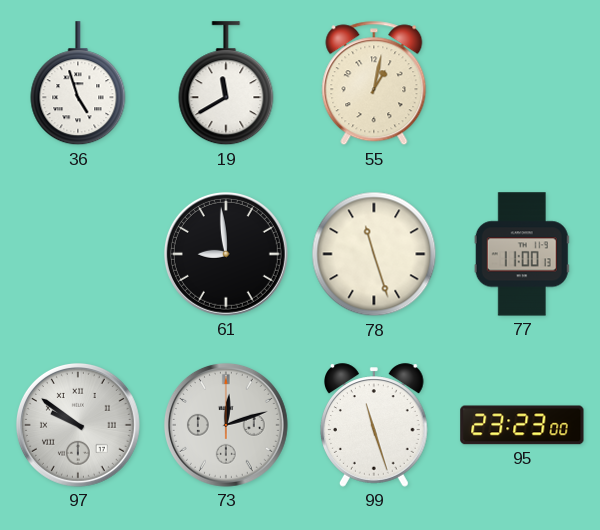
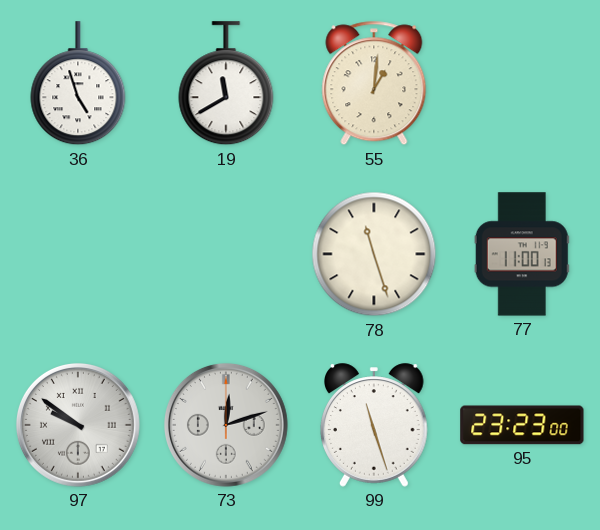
55: 1:02 -> 1:01
61: 8:59 -> none
